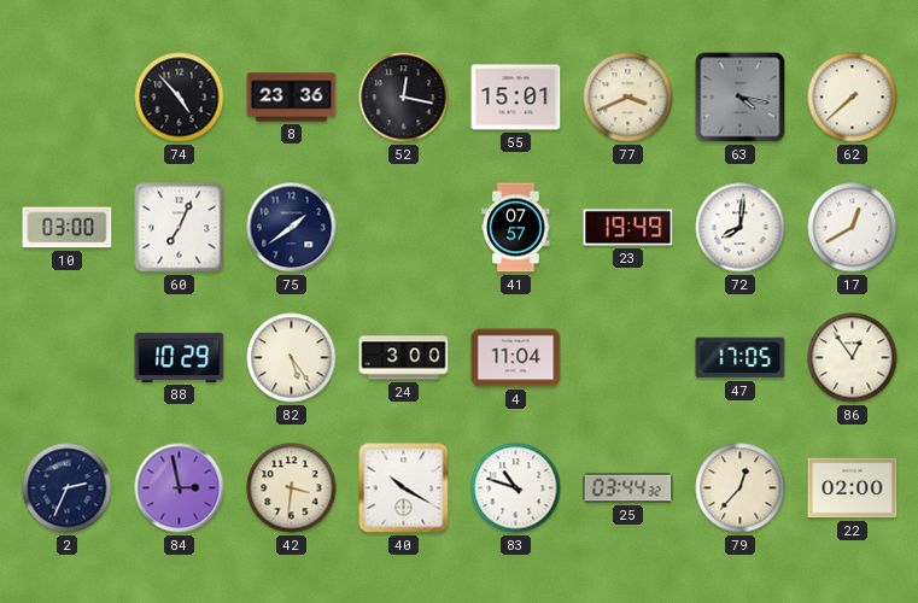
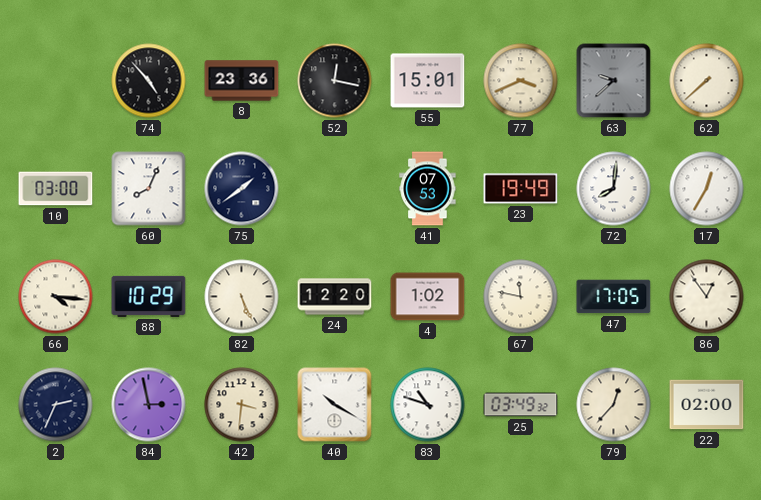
63: 4:17 -> 9:38
60: 7:04 -> 8:04
41: 07:57 -> 07:53
17: 12:40 -> 12:35
66: none -> 4:16
82: 5:24 -> 5:26
24: 3:00 -> 12:20
4: 11:04 -> 1:02
67: none -> 11:47
25: 03:44 -> 03:49
